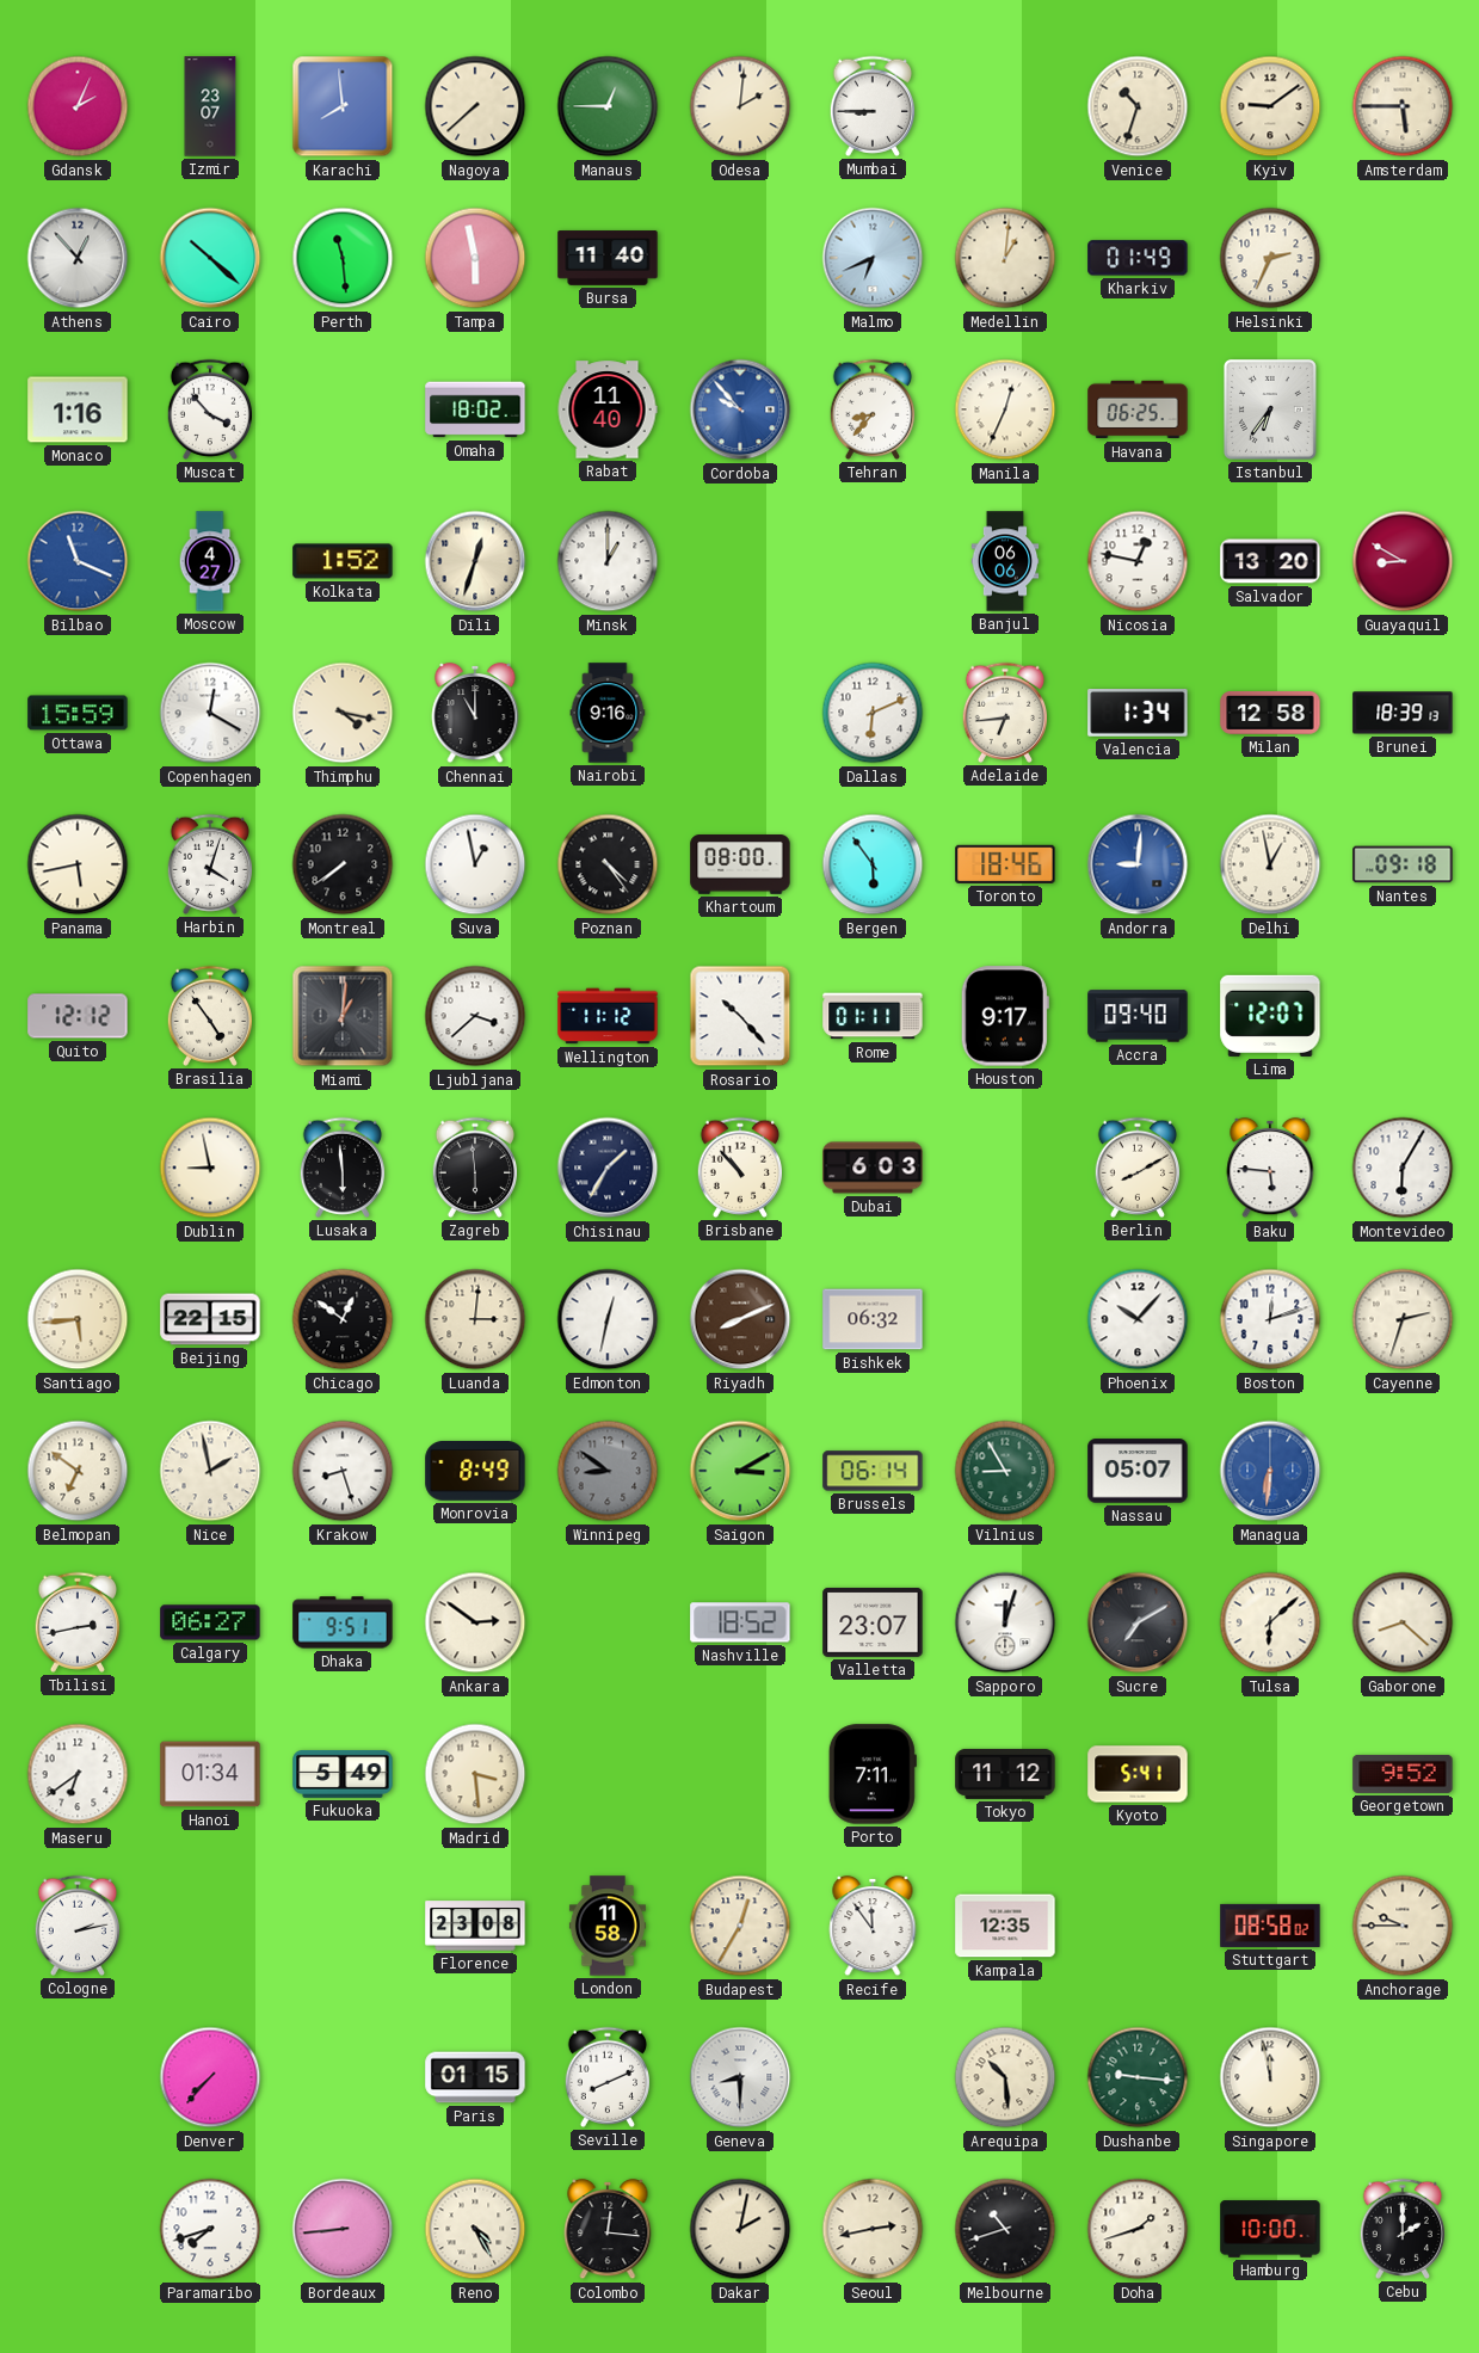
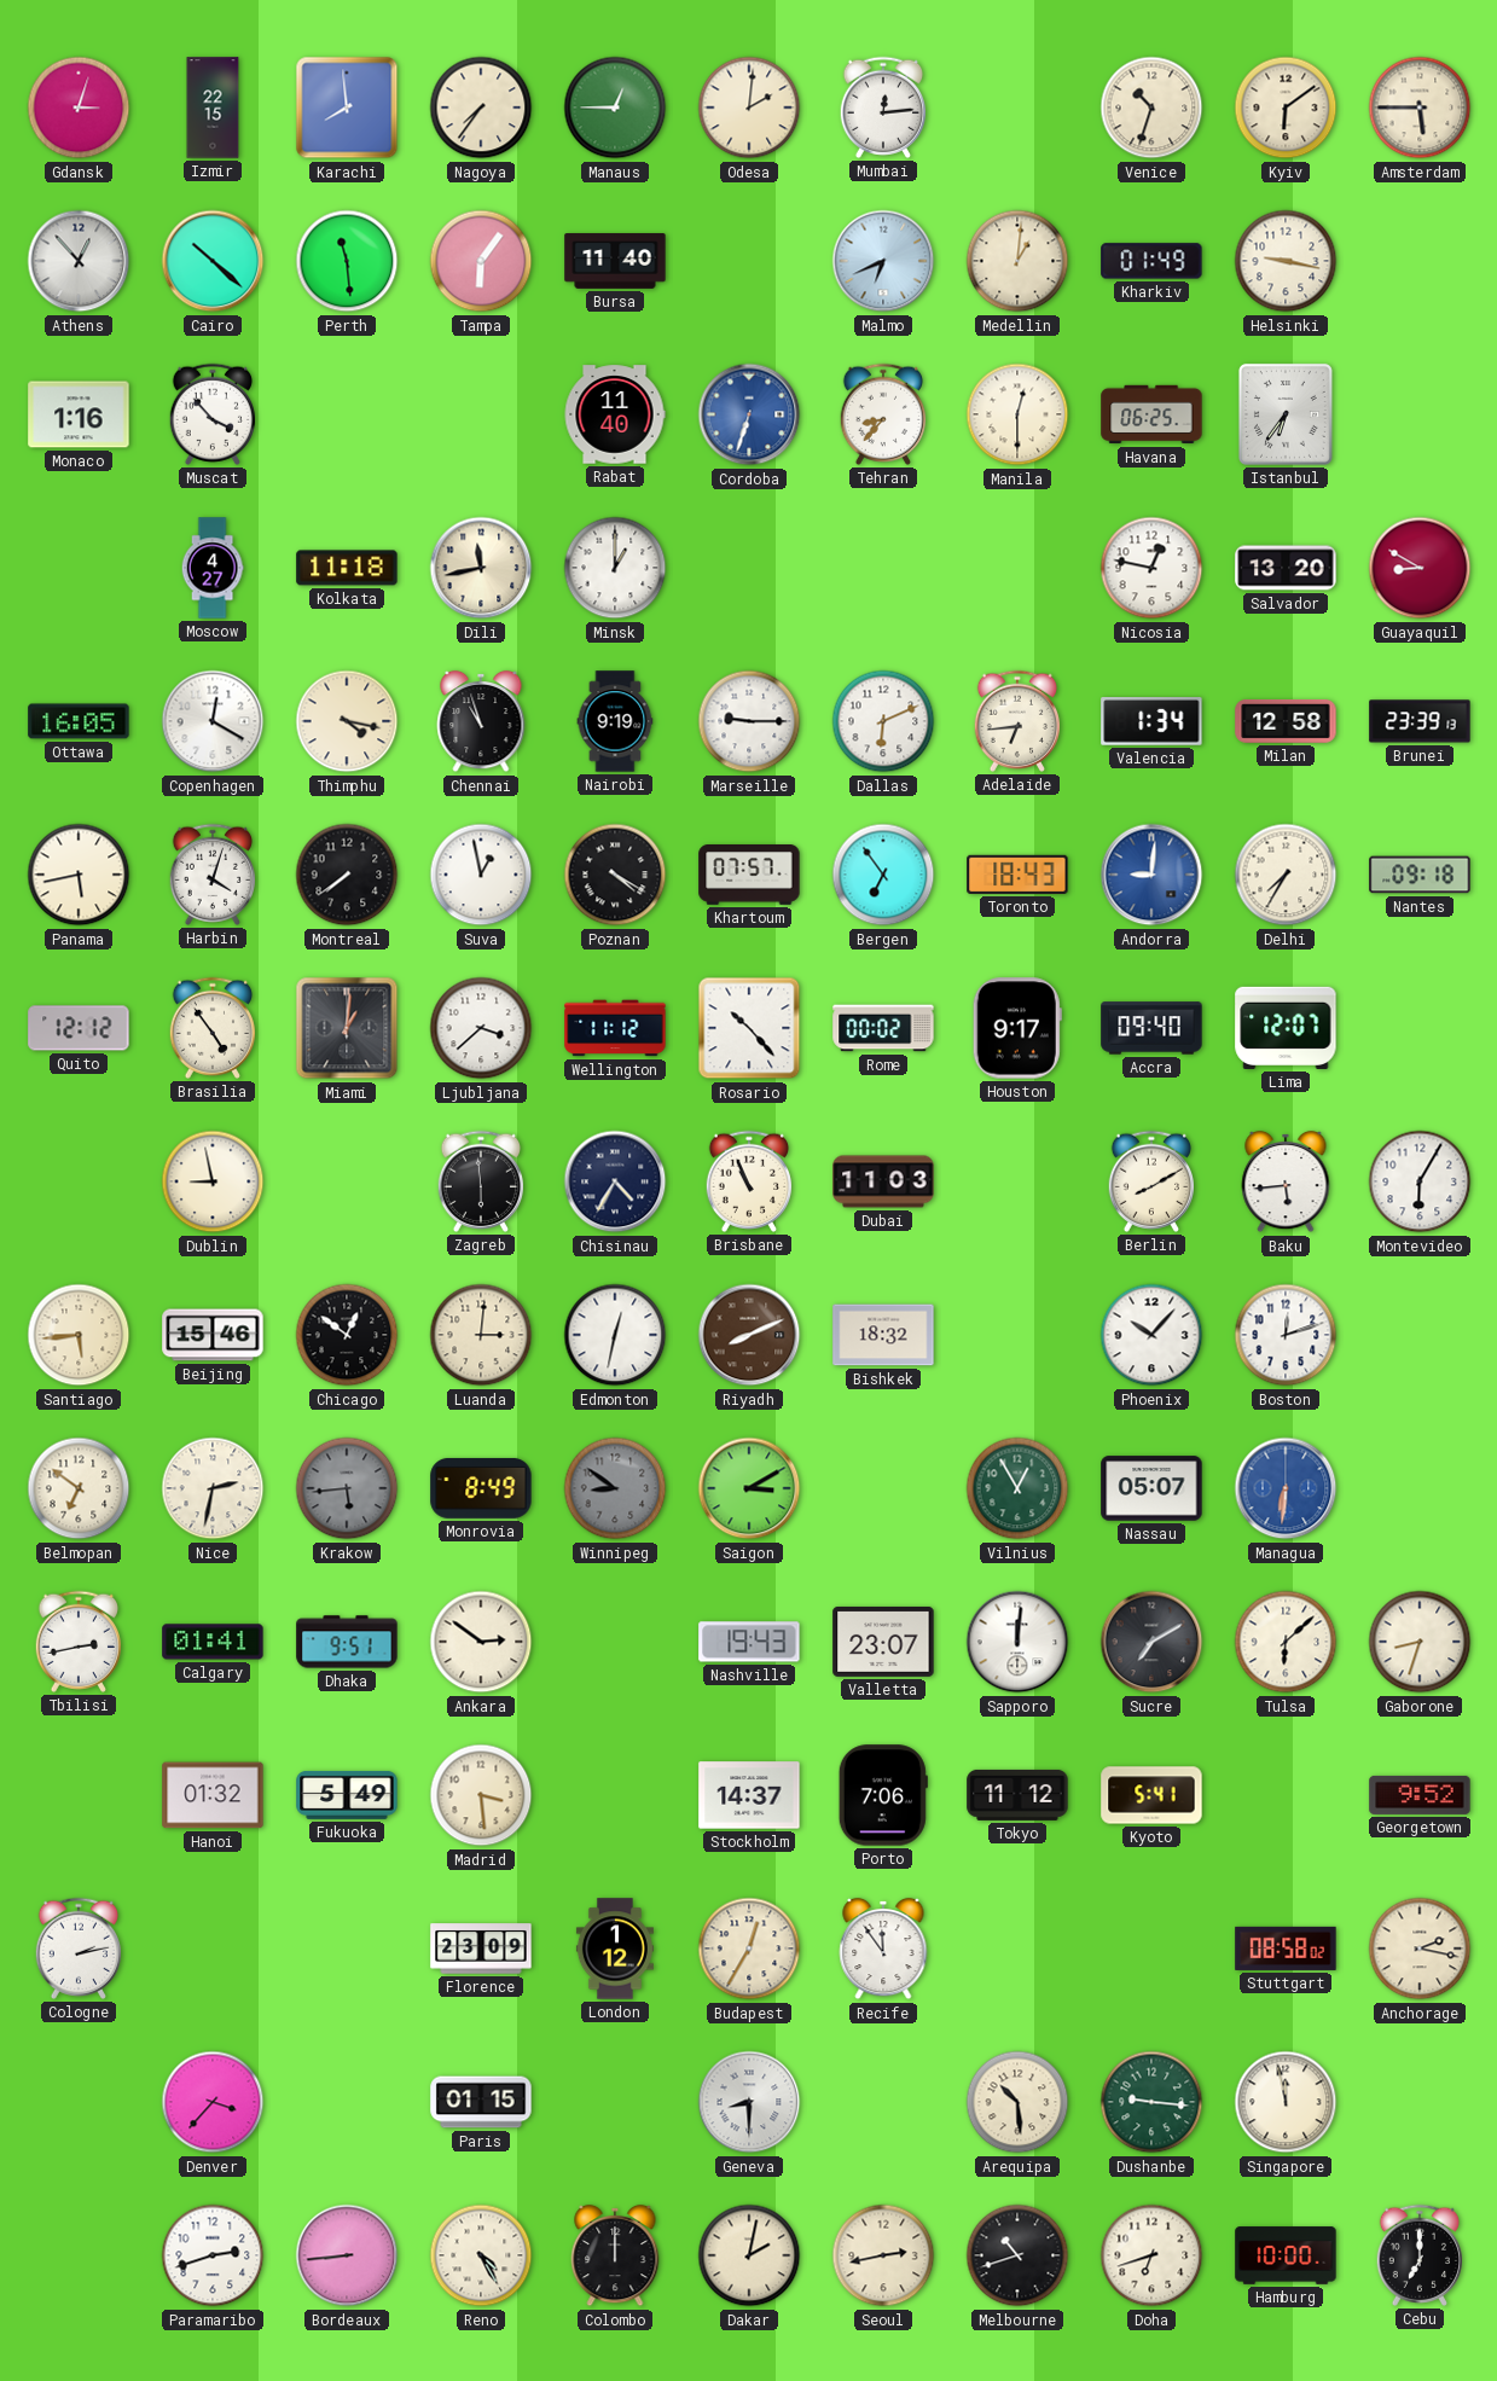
Gdansk: 2:04 -> 3:03
Izmir: 23:07 -> 22:15
Nagoya: 7:38 -> 7:36
Mumbai: 8:45 -> 12:14
Kyiv: 9:09 -> 6:09
Tampa: 5:58 -> 6:06
Helsinki: 2:34 -> 9:17
Omaha: 18:02 -> none
Cordoba: 9:53 -> 6:33
Manila: 12:34 -> 12:30
Bilbao: 11:19 -> none
Kolkata: 1:52 -> 11:18
Dili: 12:33 -> 11:43
Banjul: 06:06 -> none
Ottawa: 15:59 -> 16:05
Chennai: 11:00 -> 10:57
Nairobi: 9:16 -> 9:19
Marseille: none -> 9:15
Brunei: 18:39 -> 23:39
Poznan: 4:24 -> 4:20
Khartoum: 08:00 -> 07:57
Bergen: 5:54 -> 6:54
Toronto: 18:46 -> 18:43
Delhi: 12:58 -> 7:35
Rome: 01:11 -> 00:02
Lusaka: 5:59 -> none
Chisinau: 1:35 -> 4:35
Brisbane: 10:53 -> 10:56
Dubai: 6:03 -> 11:03
Baku: 5:46 -> 5:44
Beijing: 22:15 -> 15:46
Bishkek: 06:32 -> 18:32
Cayenne: 2:33 -> none
Nice: 1:58 -> 2:32
Krakow: 8:27 -> 5:44
Krakow dial: white -> grey
Brussels: 06:14 -> none
Vilnius: 8:55 -> 12:55
Calgary: 06:27 -> 01:41
Nashville: 18:52 -> 19:43
Sapporo: 12:03 -> 12:01
Gaborone: 8:22 -> 8:33
Maseru: 6:39 -> none
Hanoi: 01:34 -> 01:32
Stockholm: none -> 14:37
Porto: 7:11 -> 7:06
Florence: 23:08 -> 23:09
London: 11:58 -> 1:12
Kampala: 12:35 -> none
Anchorage: 9:45 -> 2:17
Denver: 7:37 -> 3:37
Seville: 8:11 -> none
Paramaribo: 7:42 -> 2:42
Colombo: 12:16 -> 12:00
Doha: 1:42 -> 6:42
Cebu: 2:00 -> 7:00
